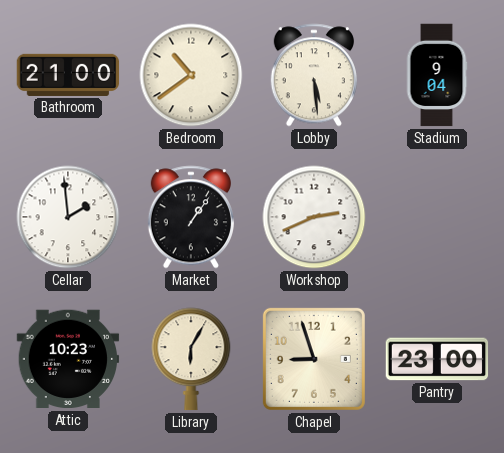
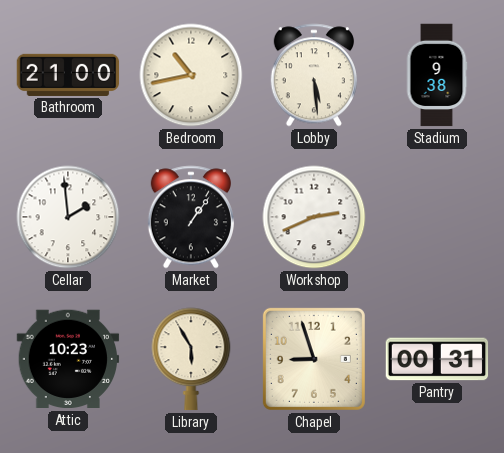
Bedroom: 10:39 -> 10:43
Stadium: 9:04 -> 9:38
Library: 6:05 -> 5:55
Pantry: 23:00 -> 00:31
